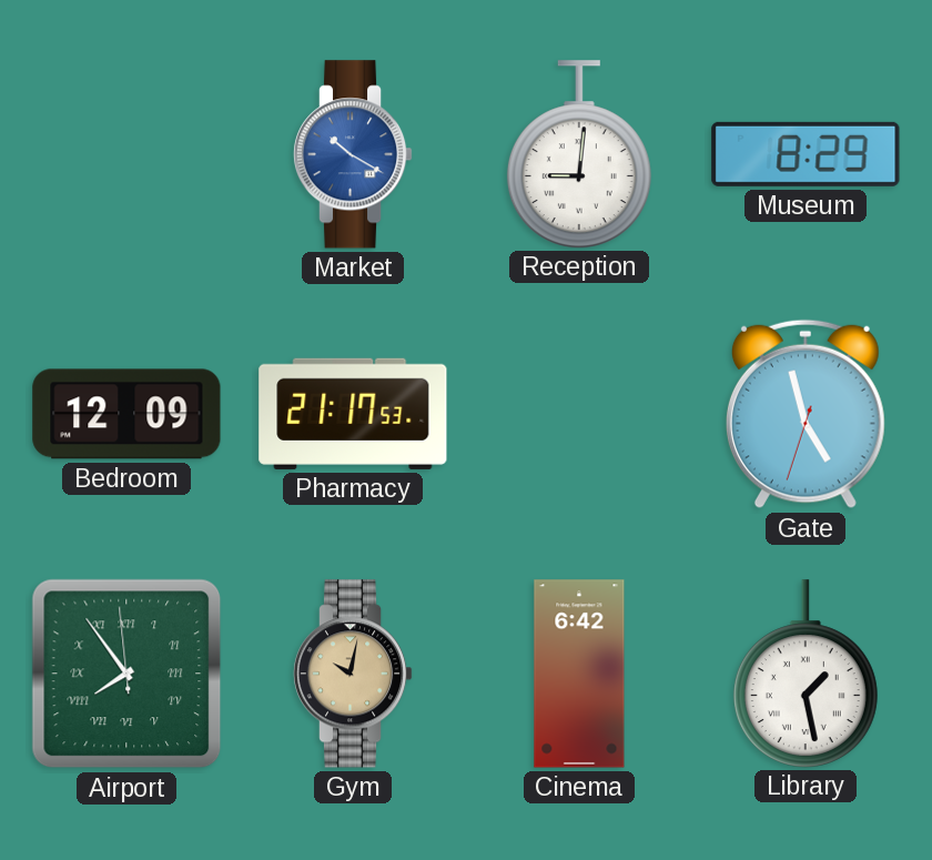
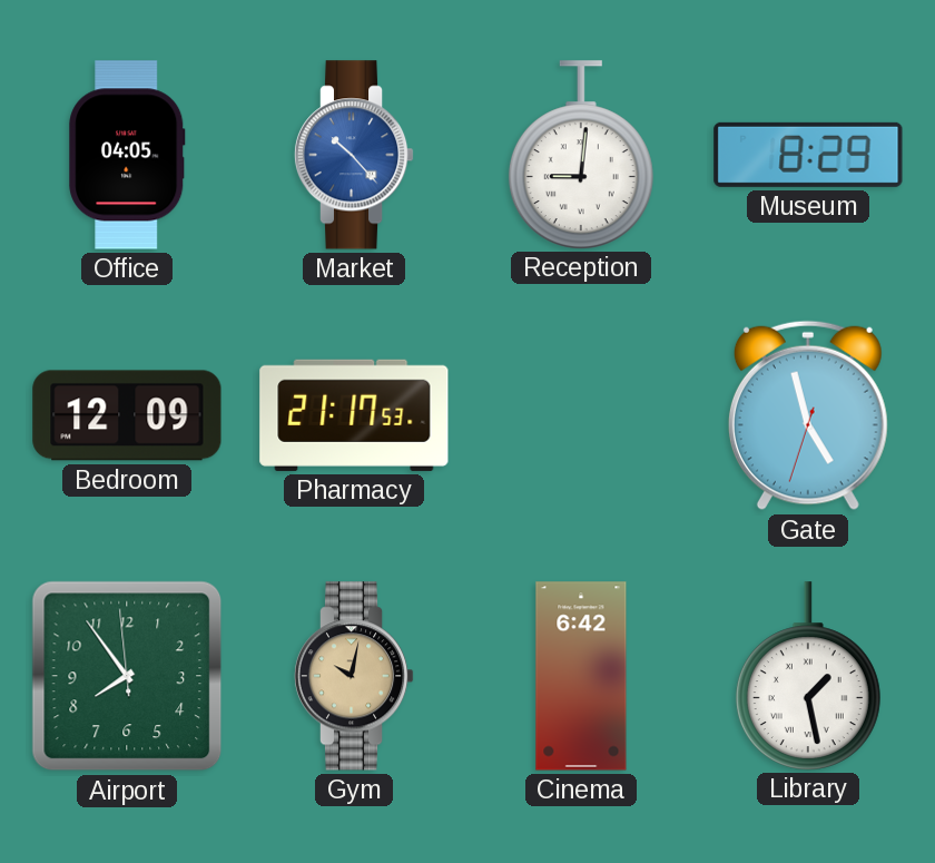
Office: none -> 04:05
Market: 10:20 -> 10:23
Airport numerals: Roman -> Arabic
